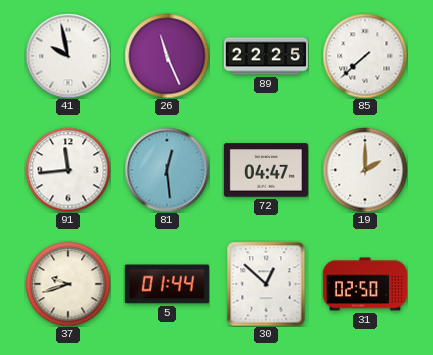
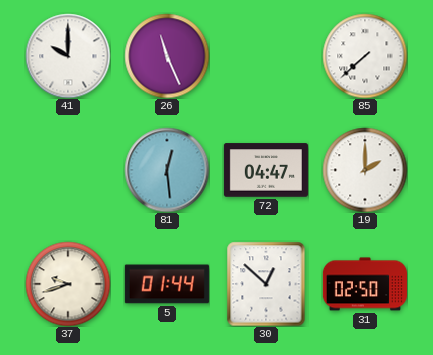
41: 9:58 -> 10:00
89: 22:25 -> none
91: 11:44 -> none
